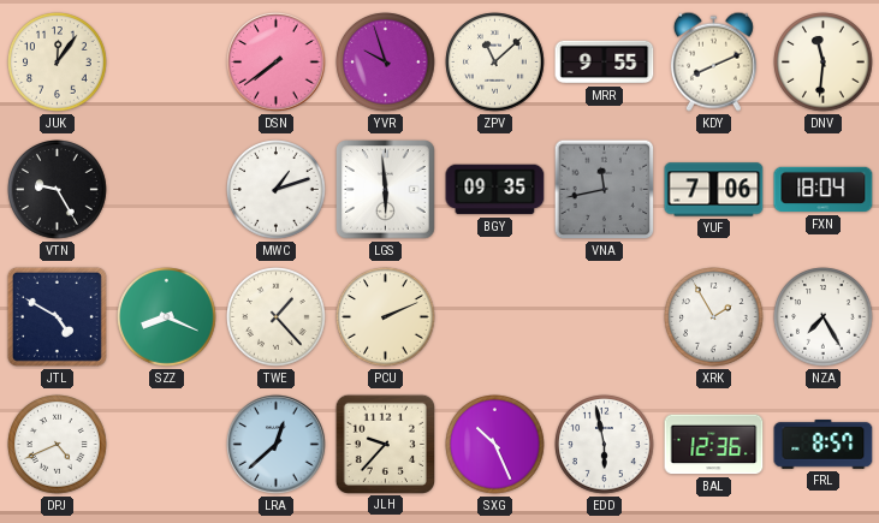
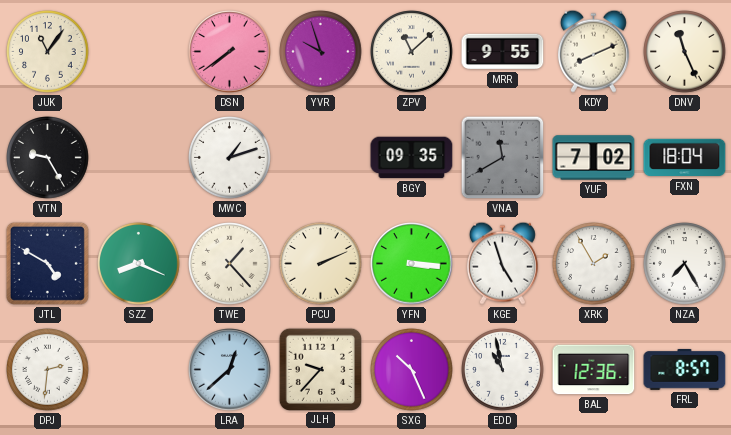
JUK: 12:06 -> 11:06
DNV: 11:31 -> 11:26
LGS: 5:59 -> none
VNA: 11:43 -> 11:40
YUF: 7:06 -> 7:02
YFN: none -> 3:16
KGE: none -> 4:57
DPJ: 4:41 -> 2:31
EDD: 5:58 -> 10:58
